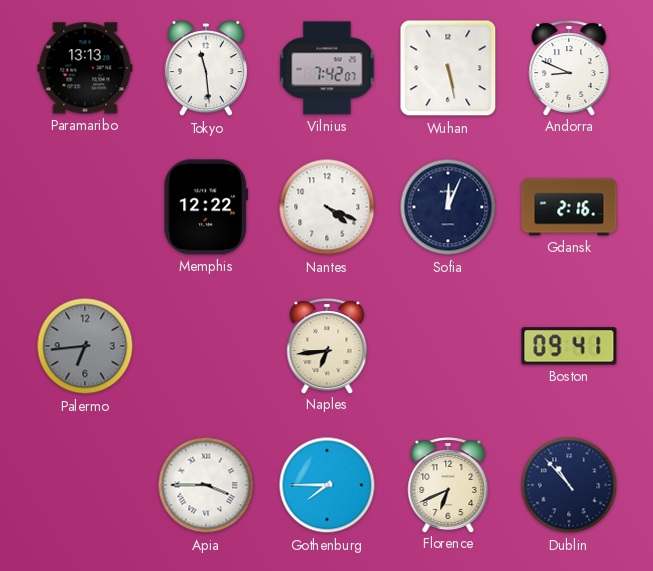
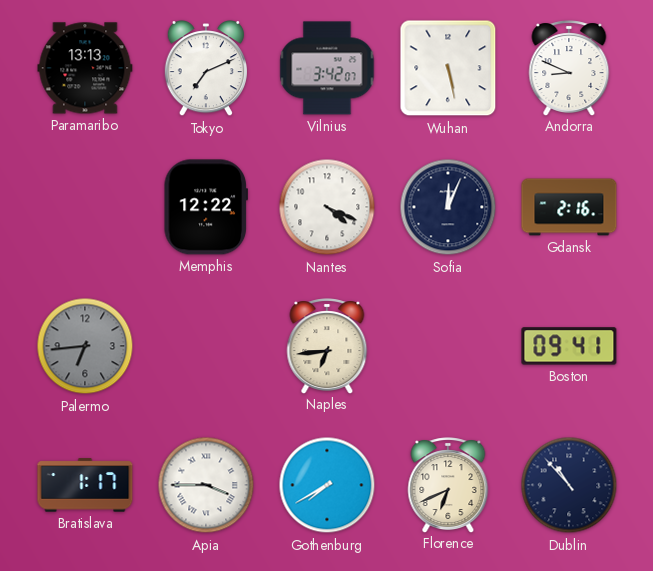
Tokyo: 11:29 -> 7:11
Vilnius: 7:42 -> 3:42
Bratislava: none -> 1:17
Gothenburg: 7:45 -> 7:40
